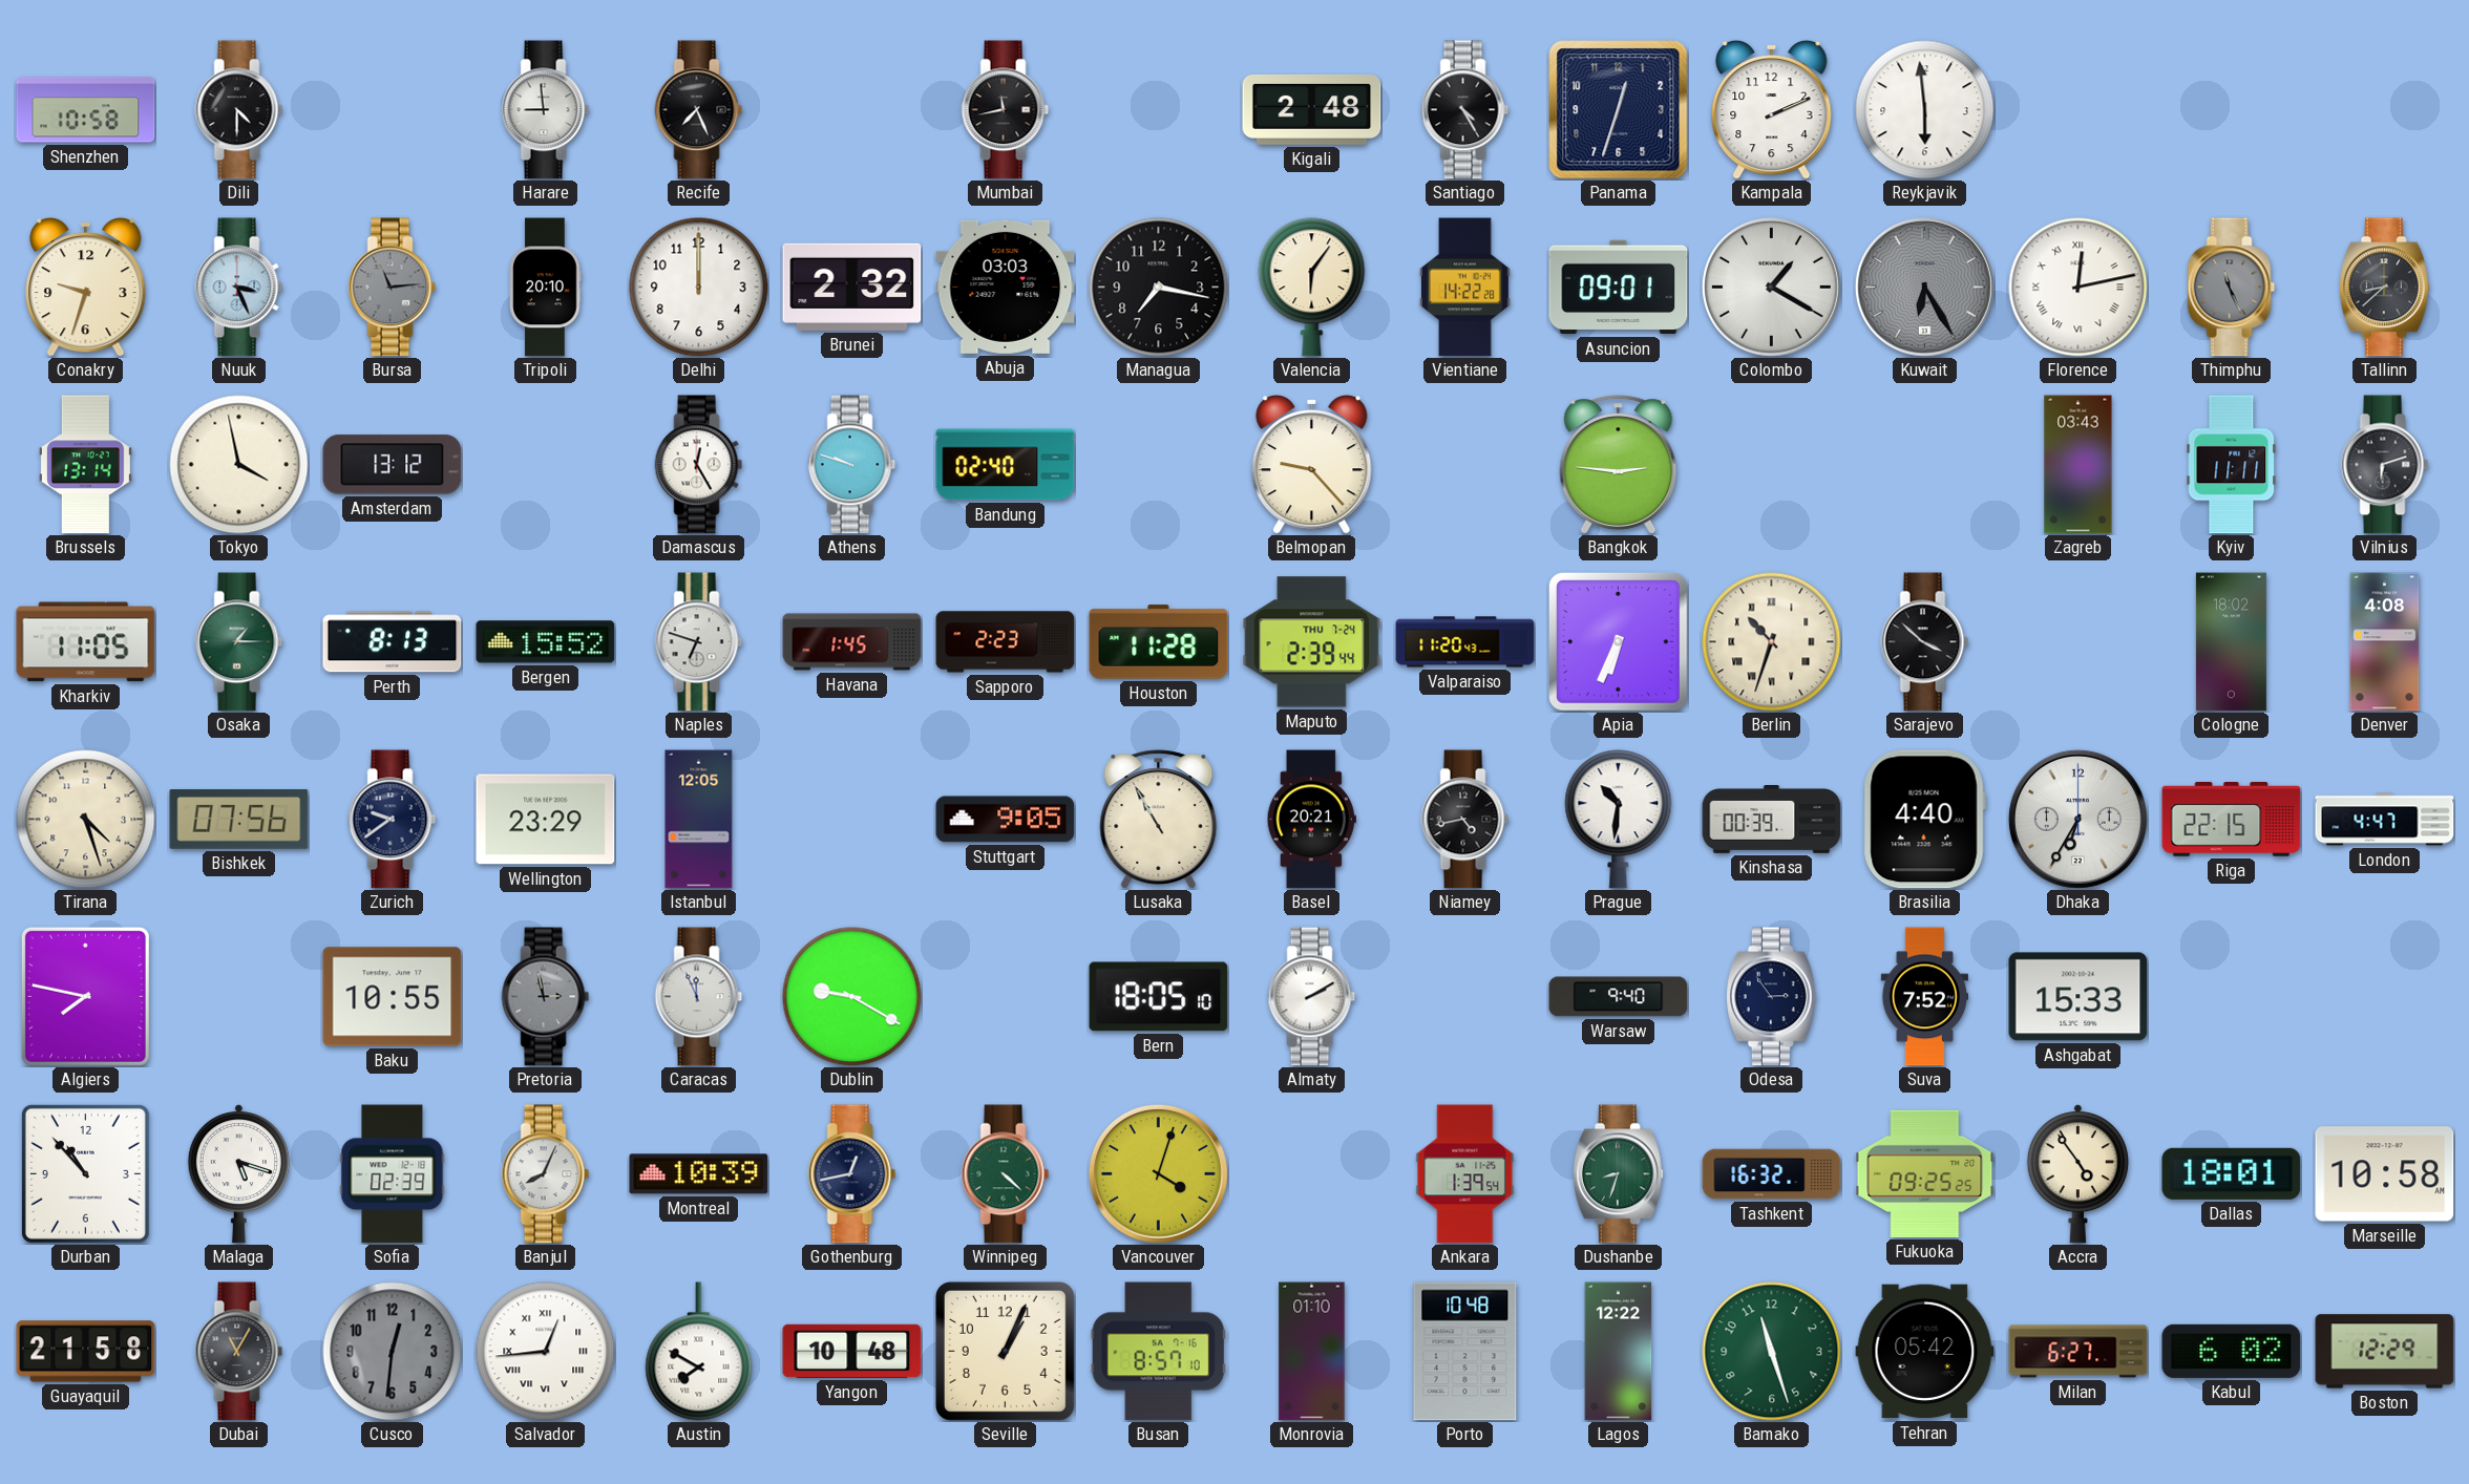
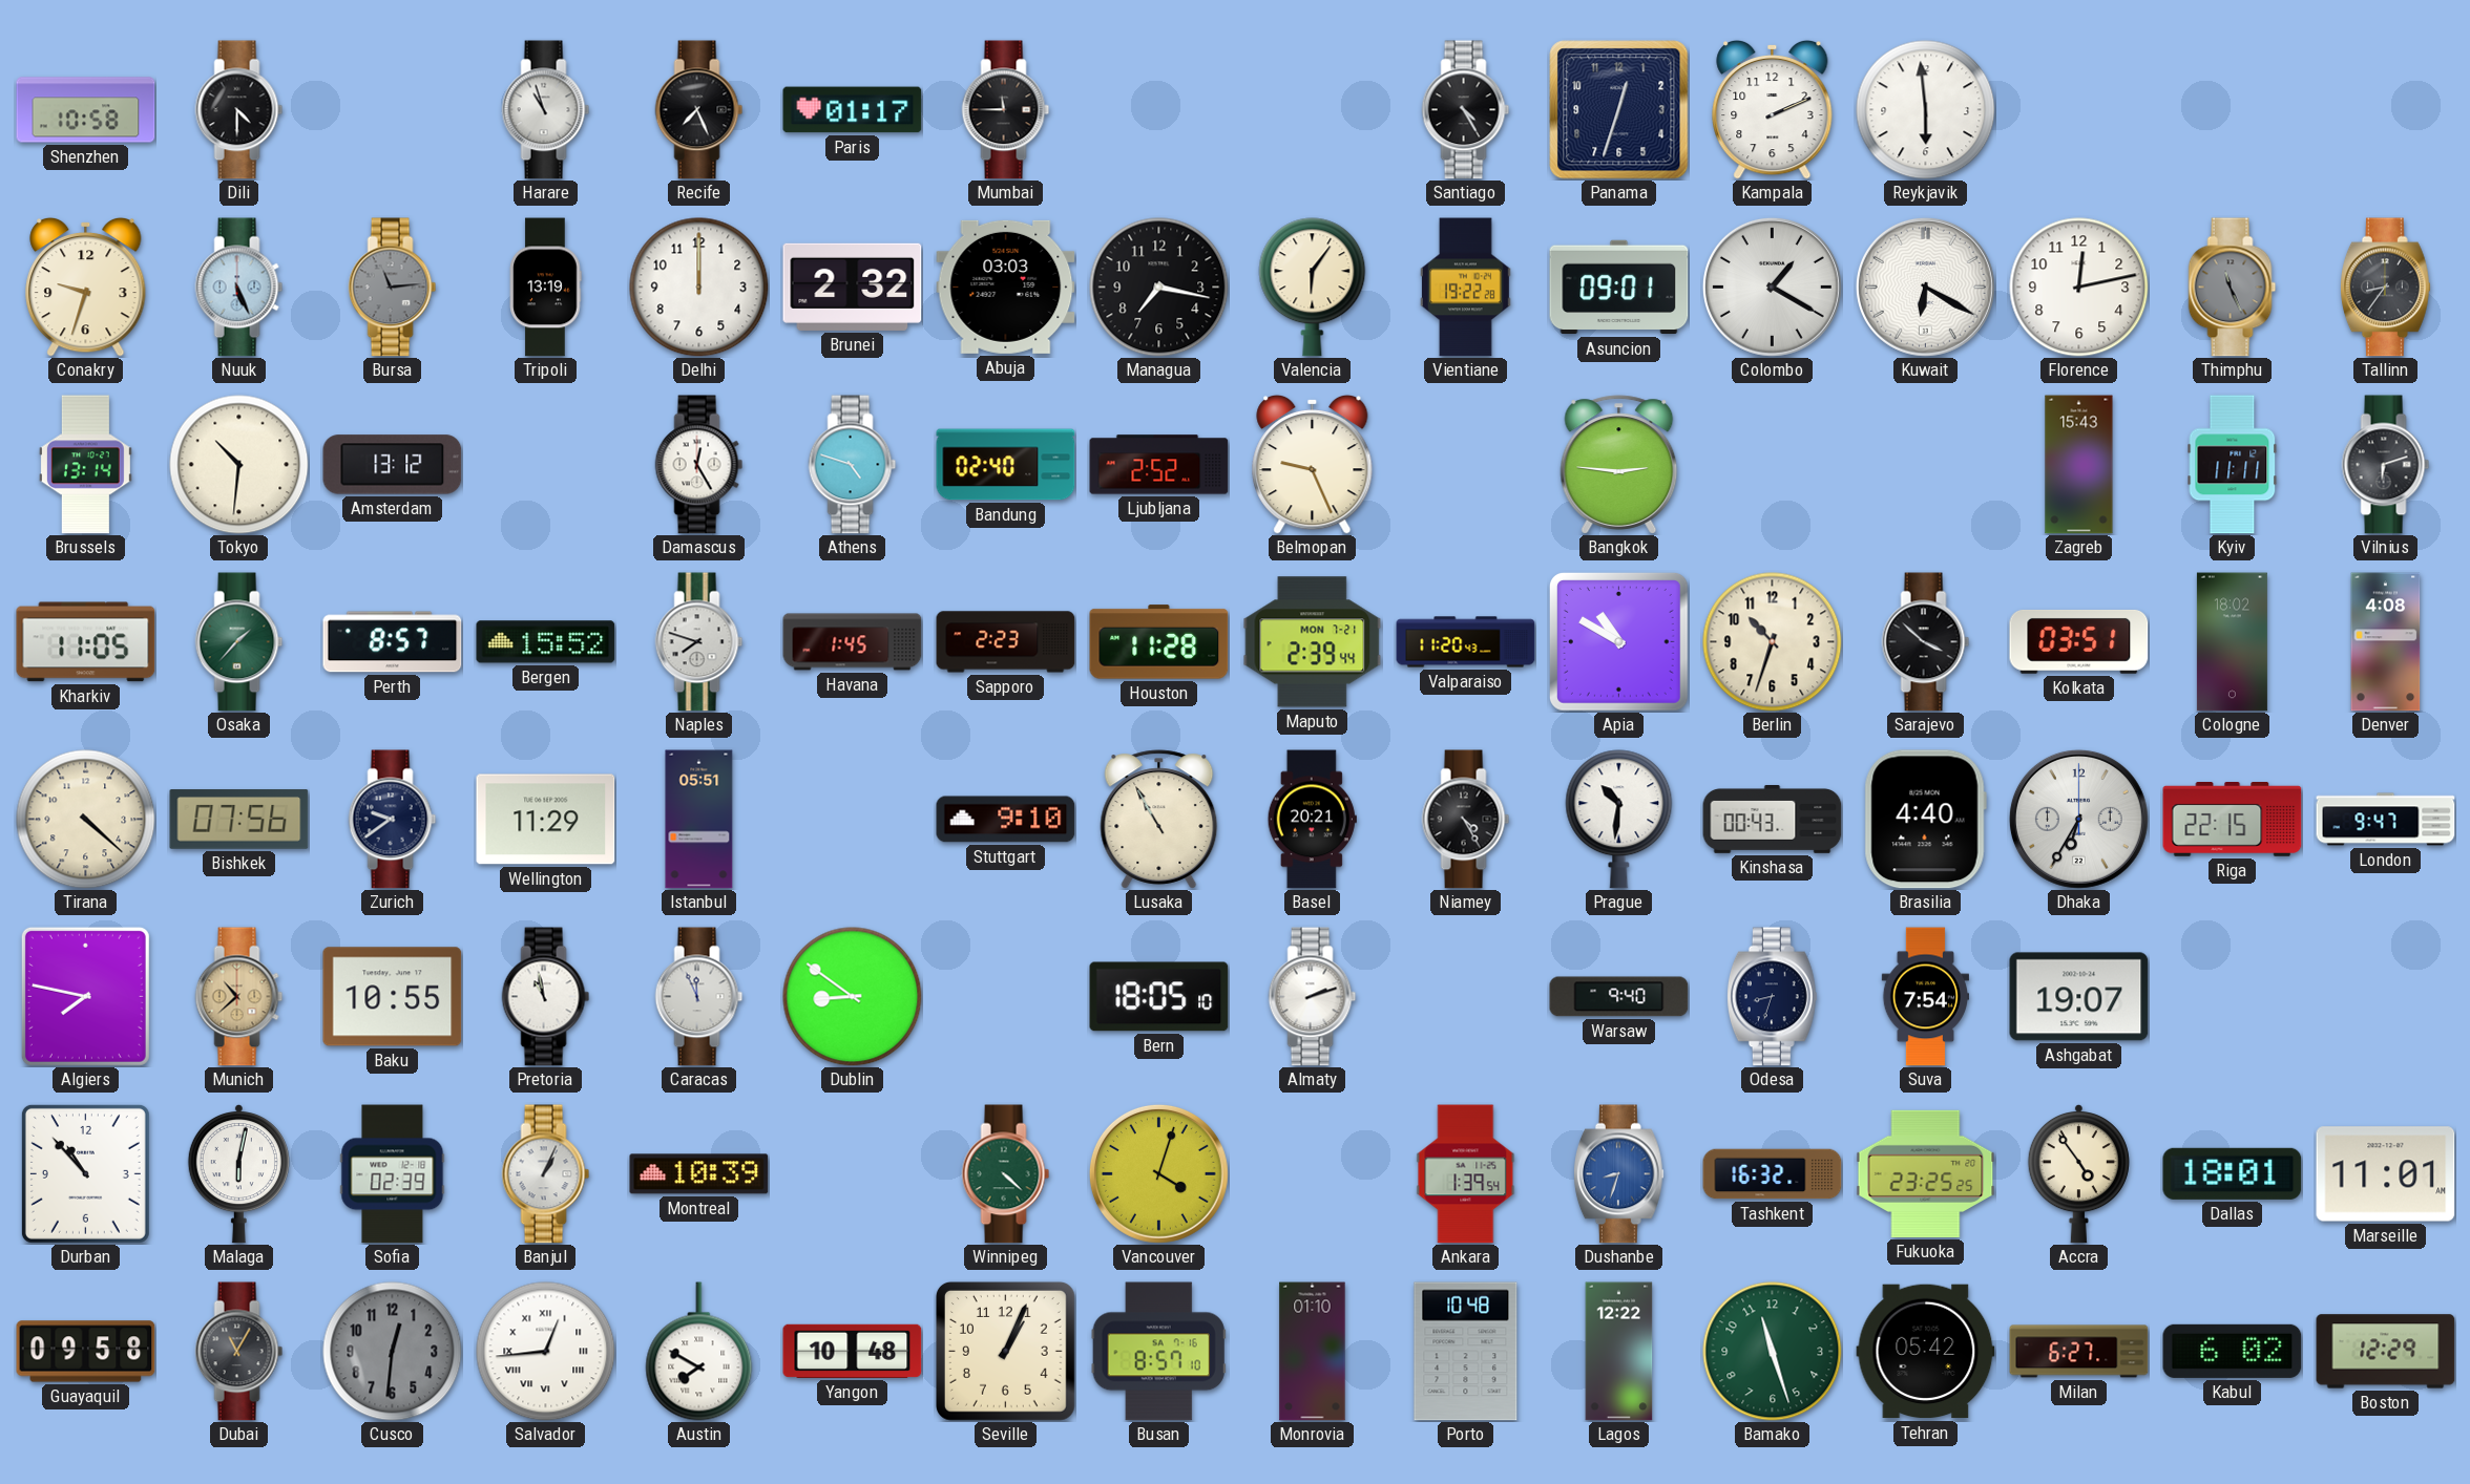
Harare: 8:59 -> 10:57
Paris: none -> 01:17
Mumbai: 11:43 -> 11:45
Kigali: 2:48 -> none
Nuuk: 3:26 -> 5:26
Tripoli: 20:10 -> 13:19
Vientiane: 14:22 -> 19:22
Kuwait: 6:25 -> 6:20
Kuwait dial: grey -> white
Florence numerals: Roman -> Arabic
Tallinn: 8:38 -> 8:36
Tokyo: 3:58 -> 10:31
Athens: 9:48 -> 4:48
Ljubljana: none -> 2:52
Belmopan: 9:23 -> 9:26
Zagreb: 03:43 -> 15:43
Osaka: 1:15 -> 1:37
Perth: 8:13 -> 8:57
Naples: 6:48 -> 7:48
Maputo date: THU 7-24 -> MON 7-21
Apia: 6:34 -> 10:50
Berlin numerals: Roman -> Arabic
Kolkata: none -> 03:51
Tirana: 4:27 -> 4:22
Wellington: 23:29 -> 11:29
Istanbul: 12:05 -> 05:51
Stuttgart: 9:05 -> 9:10
Niamey: 4:43 -> 4:25
Kinshasa: 00:39 -> 00:43
London: 4:47 -> 9:47
Munich: none -> 10:38
Pretoria: 2:58 -> 10:58
Pretoria dial: grey -> white
Dublin: 9:20 -> 8:51
Almaty: 2:10 -> 2:12
Odesa: 2:54 -> 8:33
Suva: 7:52 -> 7:54
Ashgabat: 15:33 -> 19:07
Malaga: 5:18 -> 6:02
Banjul: 8:04 -> 1:04
Gothenburg: 12:43 -> none
Dushanbe dial: green -> blue
Fukuoka: 09:25 -> 23:25
Marseille: 10:58 -> 11:01
Guayaquil: 21:58 -> 09:58
